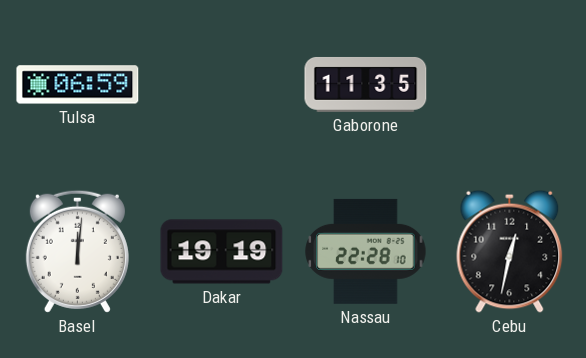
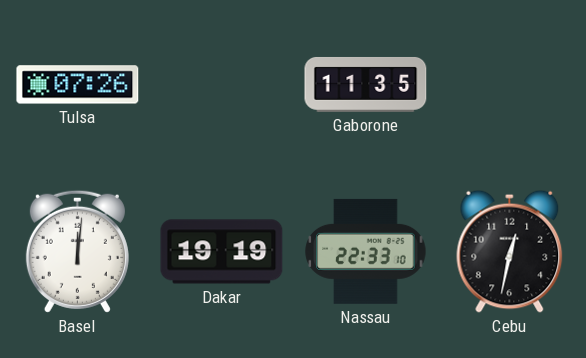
Tulsa: 06:59 -> 07:26
Nassau: 22:28 -> 22:33
